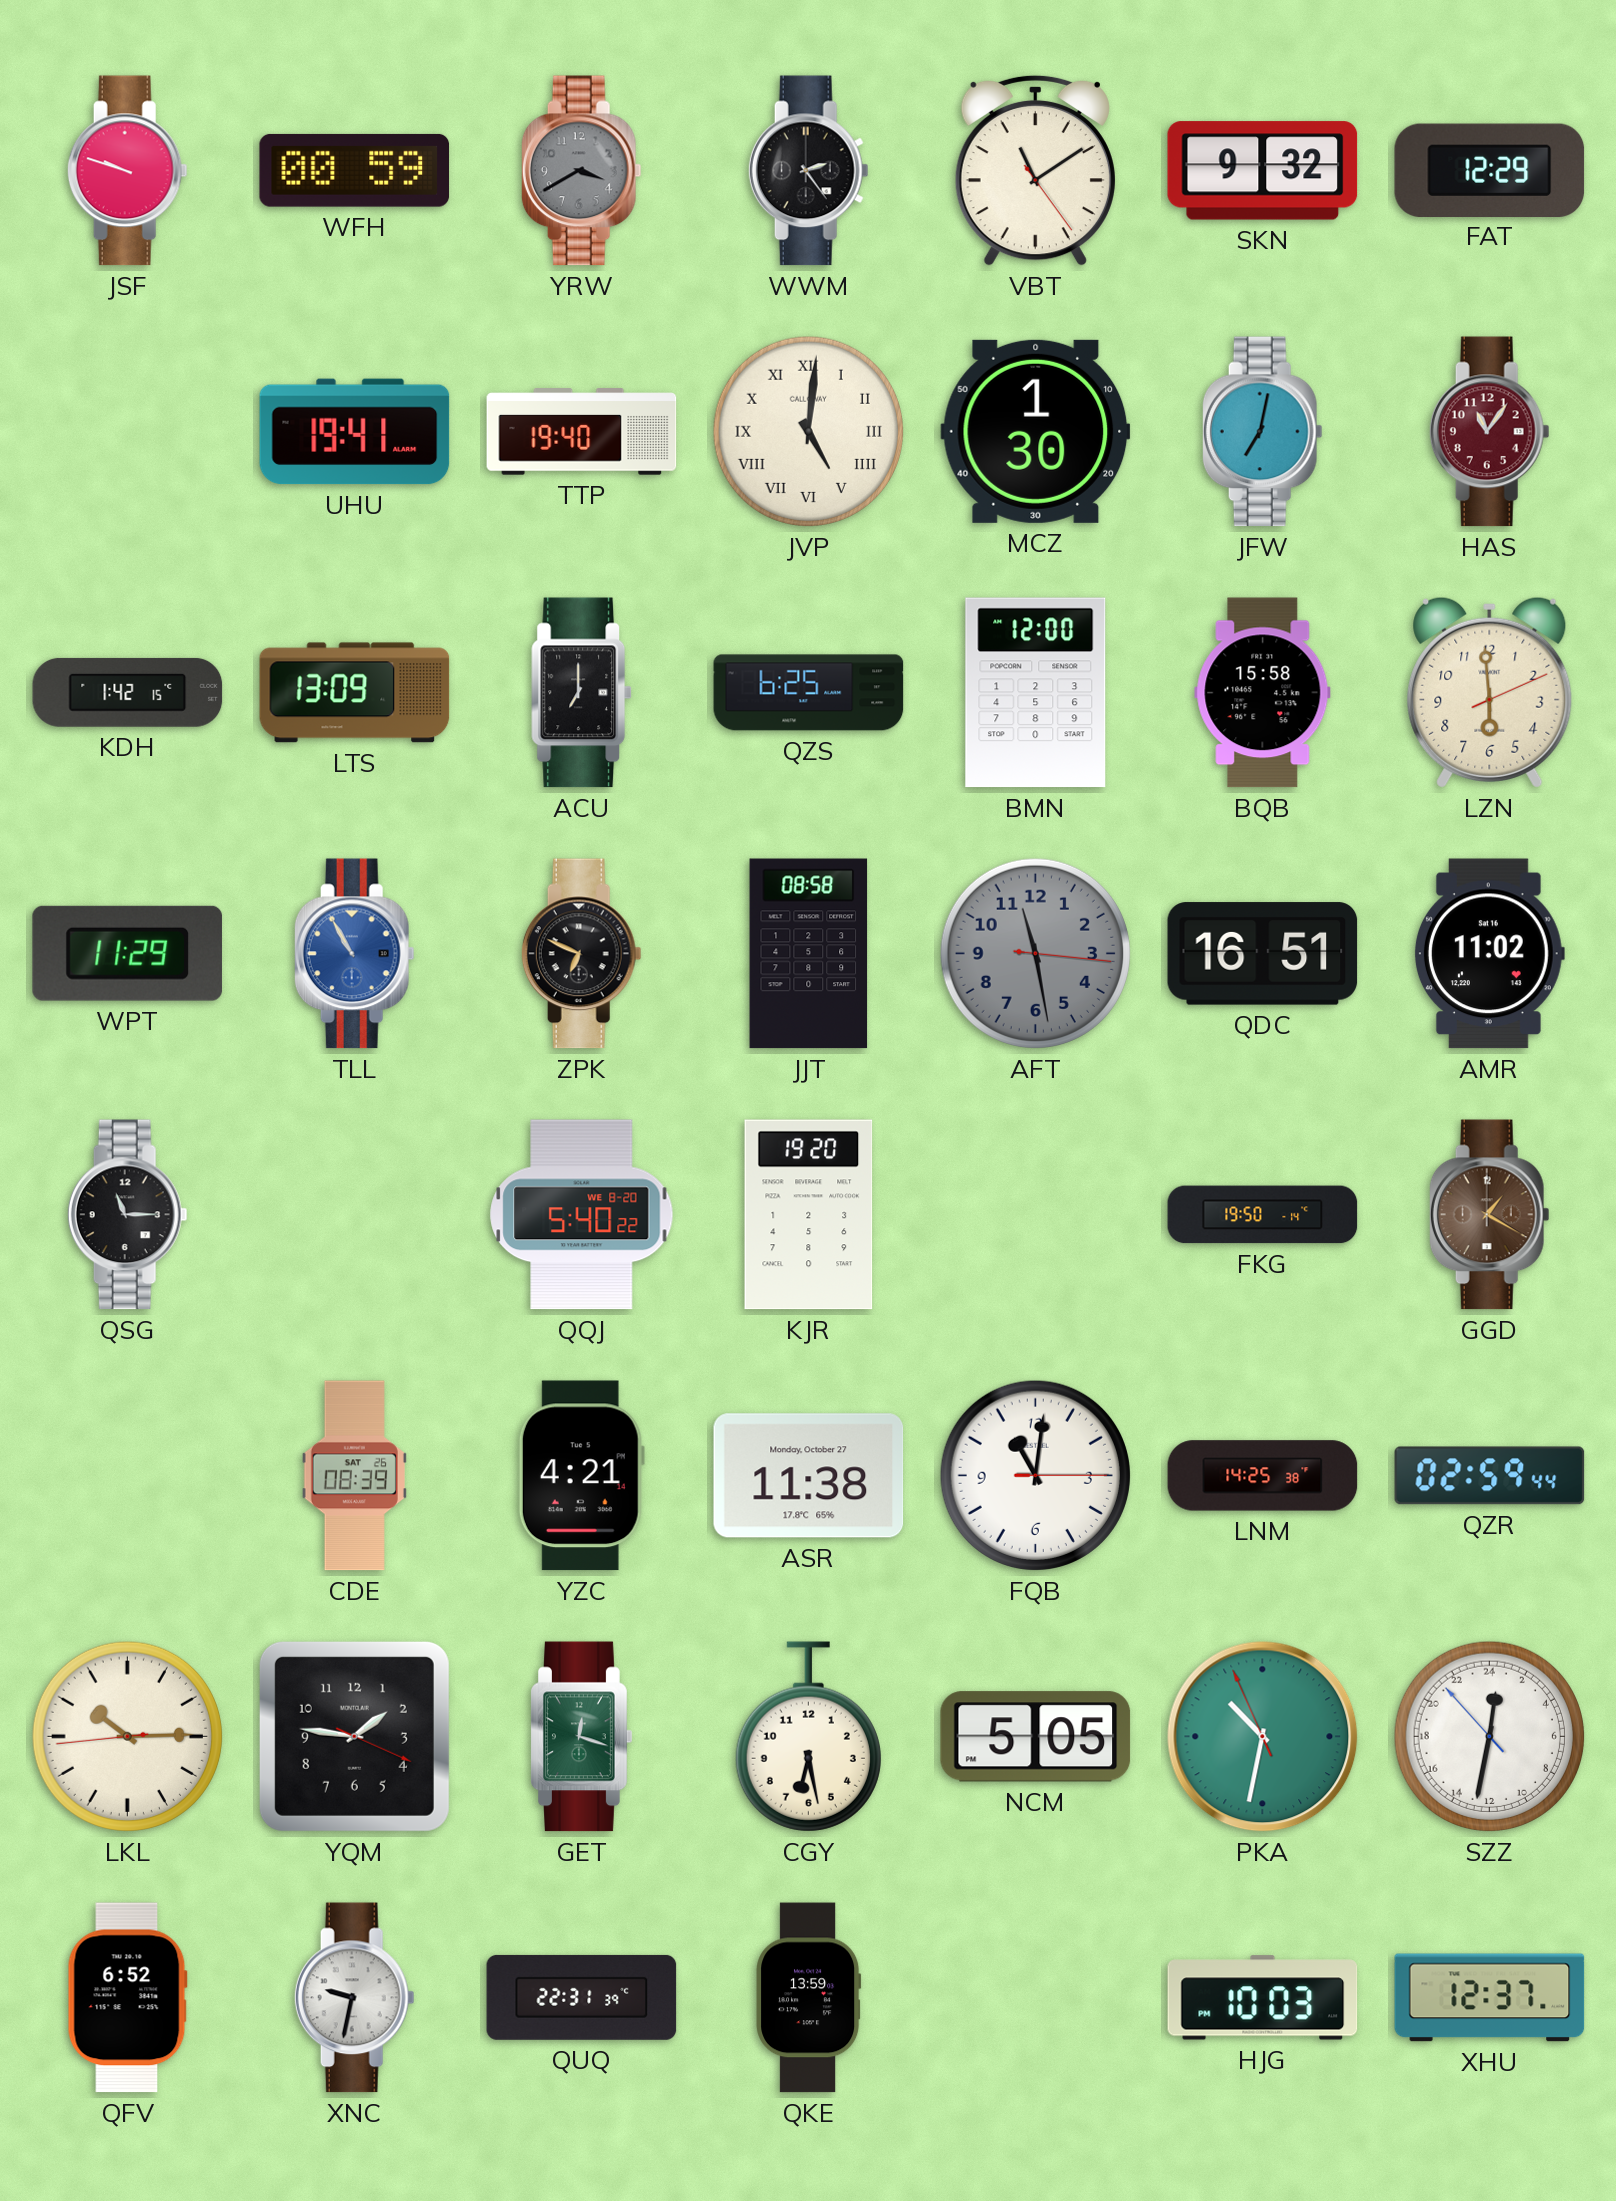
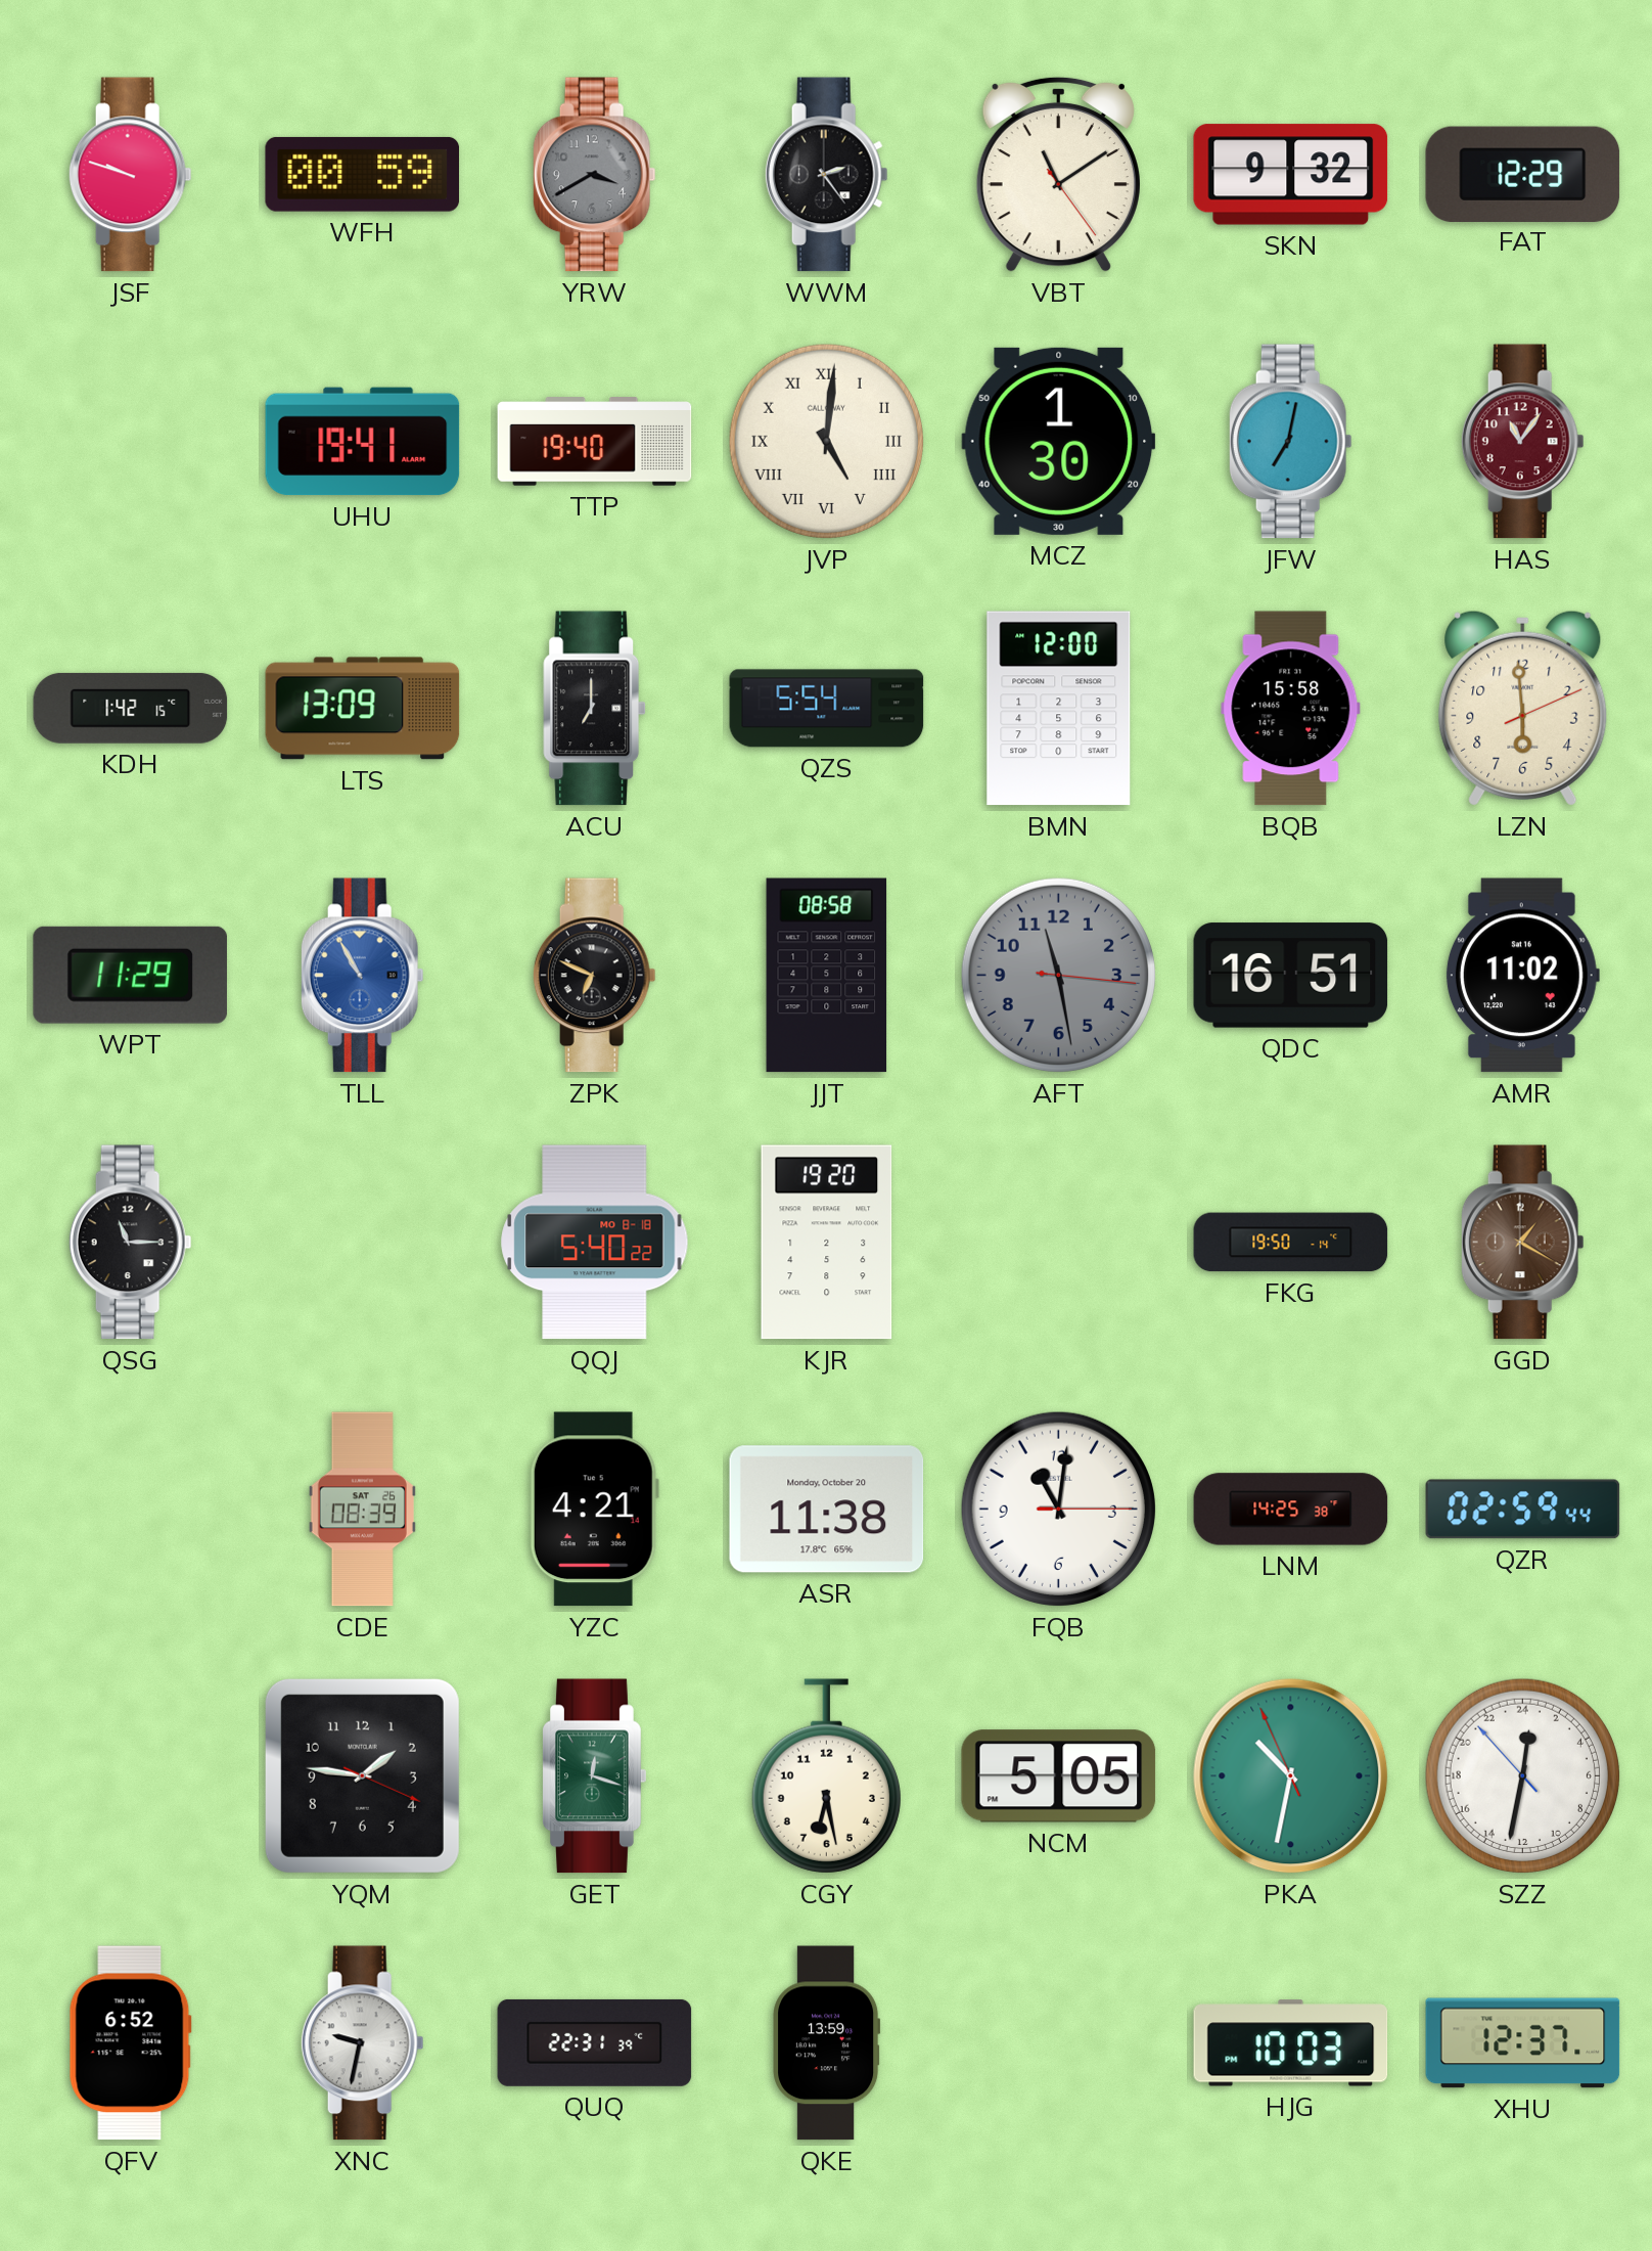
QZS: 6:25 -> 5:54
QQJ date: WE 8-20 -> MO 8-18
ASR date: Monday, October 27 -> Monday, October 20
LKL: 10:14 -> none
